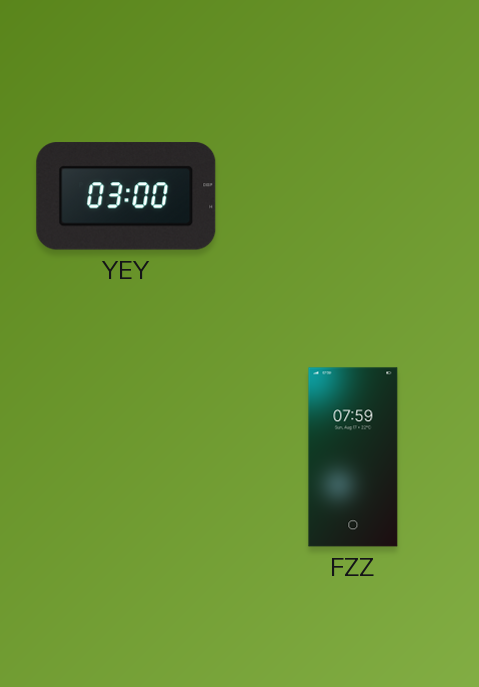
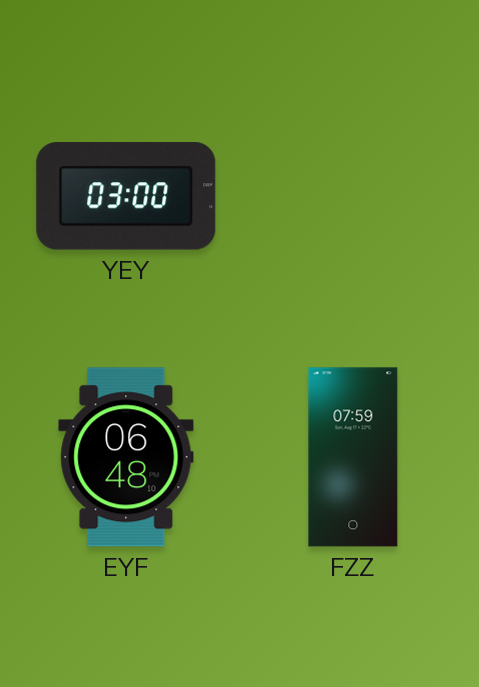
EYF: none -> 06:48
